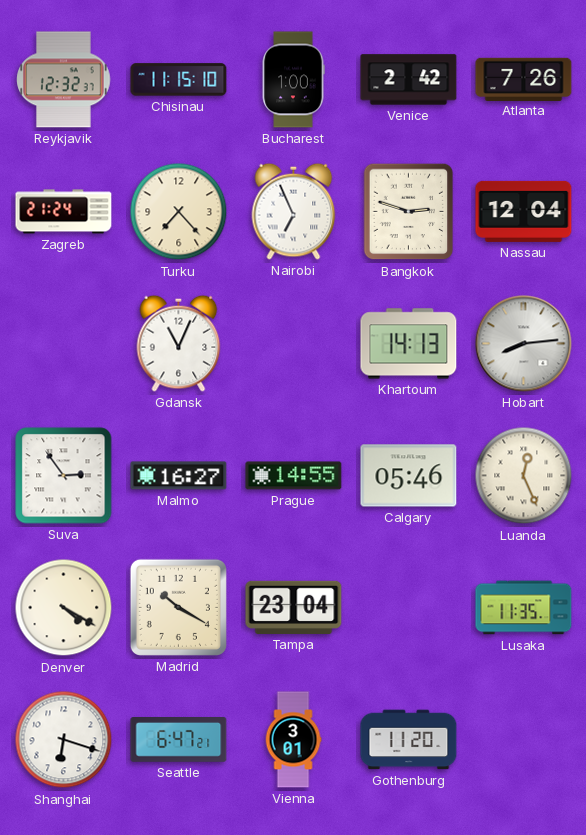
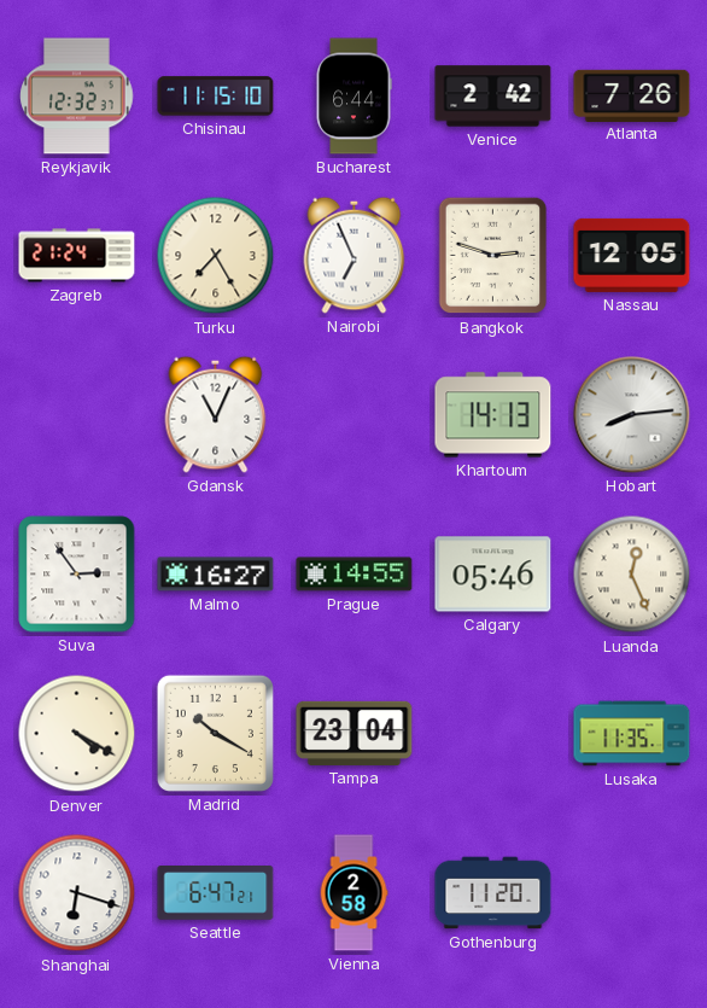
Bucharest: 1:00 -> 6:44
Turku: 7:23 -> 7:25
Nassau: 12:04 -> 12:05
Vienna: 3:01 -> 2:58
